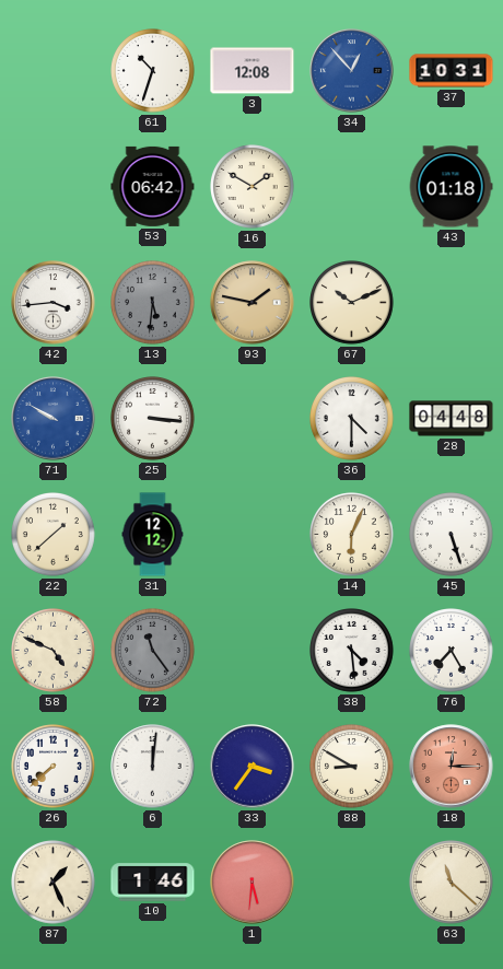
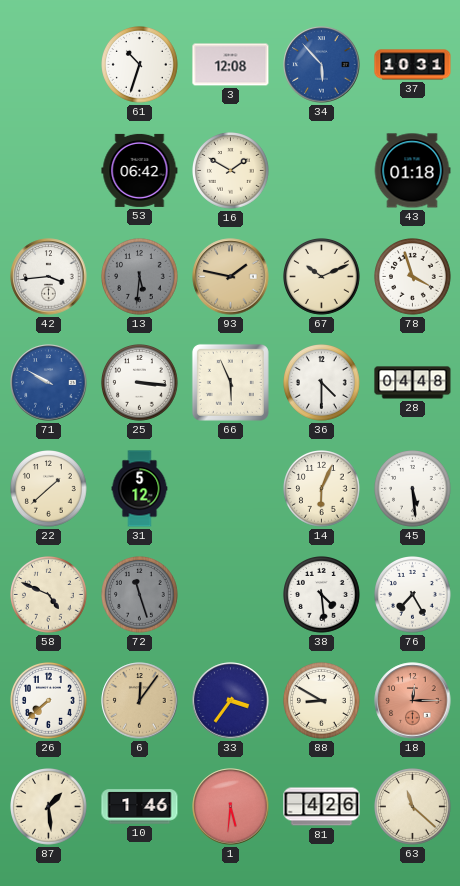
34: 12:53 -> 5:53
78: none -> 3:57
66: none -> 5:56
31: 12:12 -> 5:12
45: 5:27 -> 5:29
72: 11:24 -> 11:27
6: 12:01 -> 12:06
6 dial: white -> champagne
87: 1:26 -> 1:29
81: none -> 4:26
